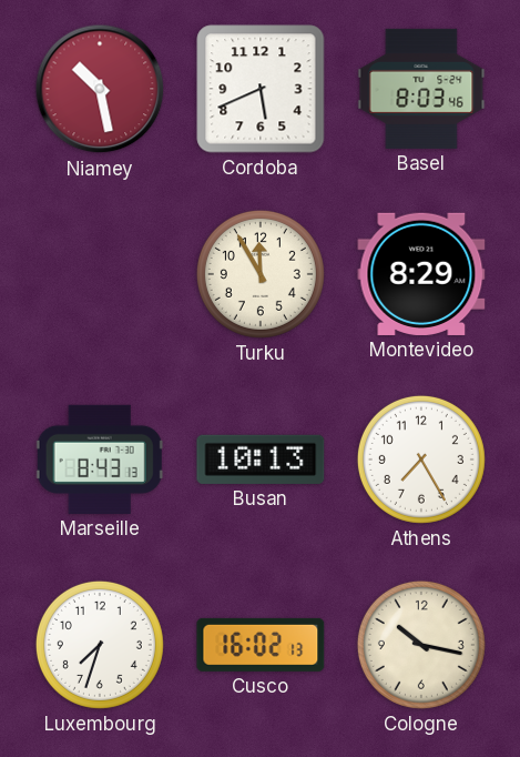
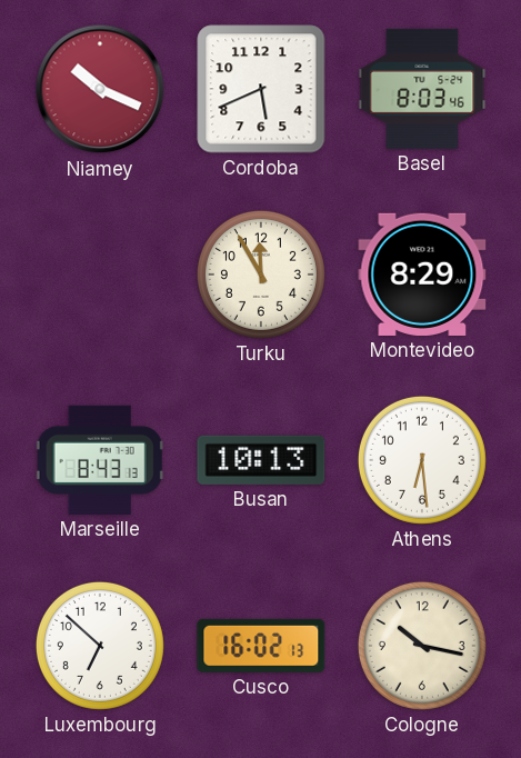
Niamey: 10:28 -> 10:19
Athens: 7:25 -> 6:29
Luxembourg: 7:33 -> 6:52
